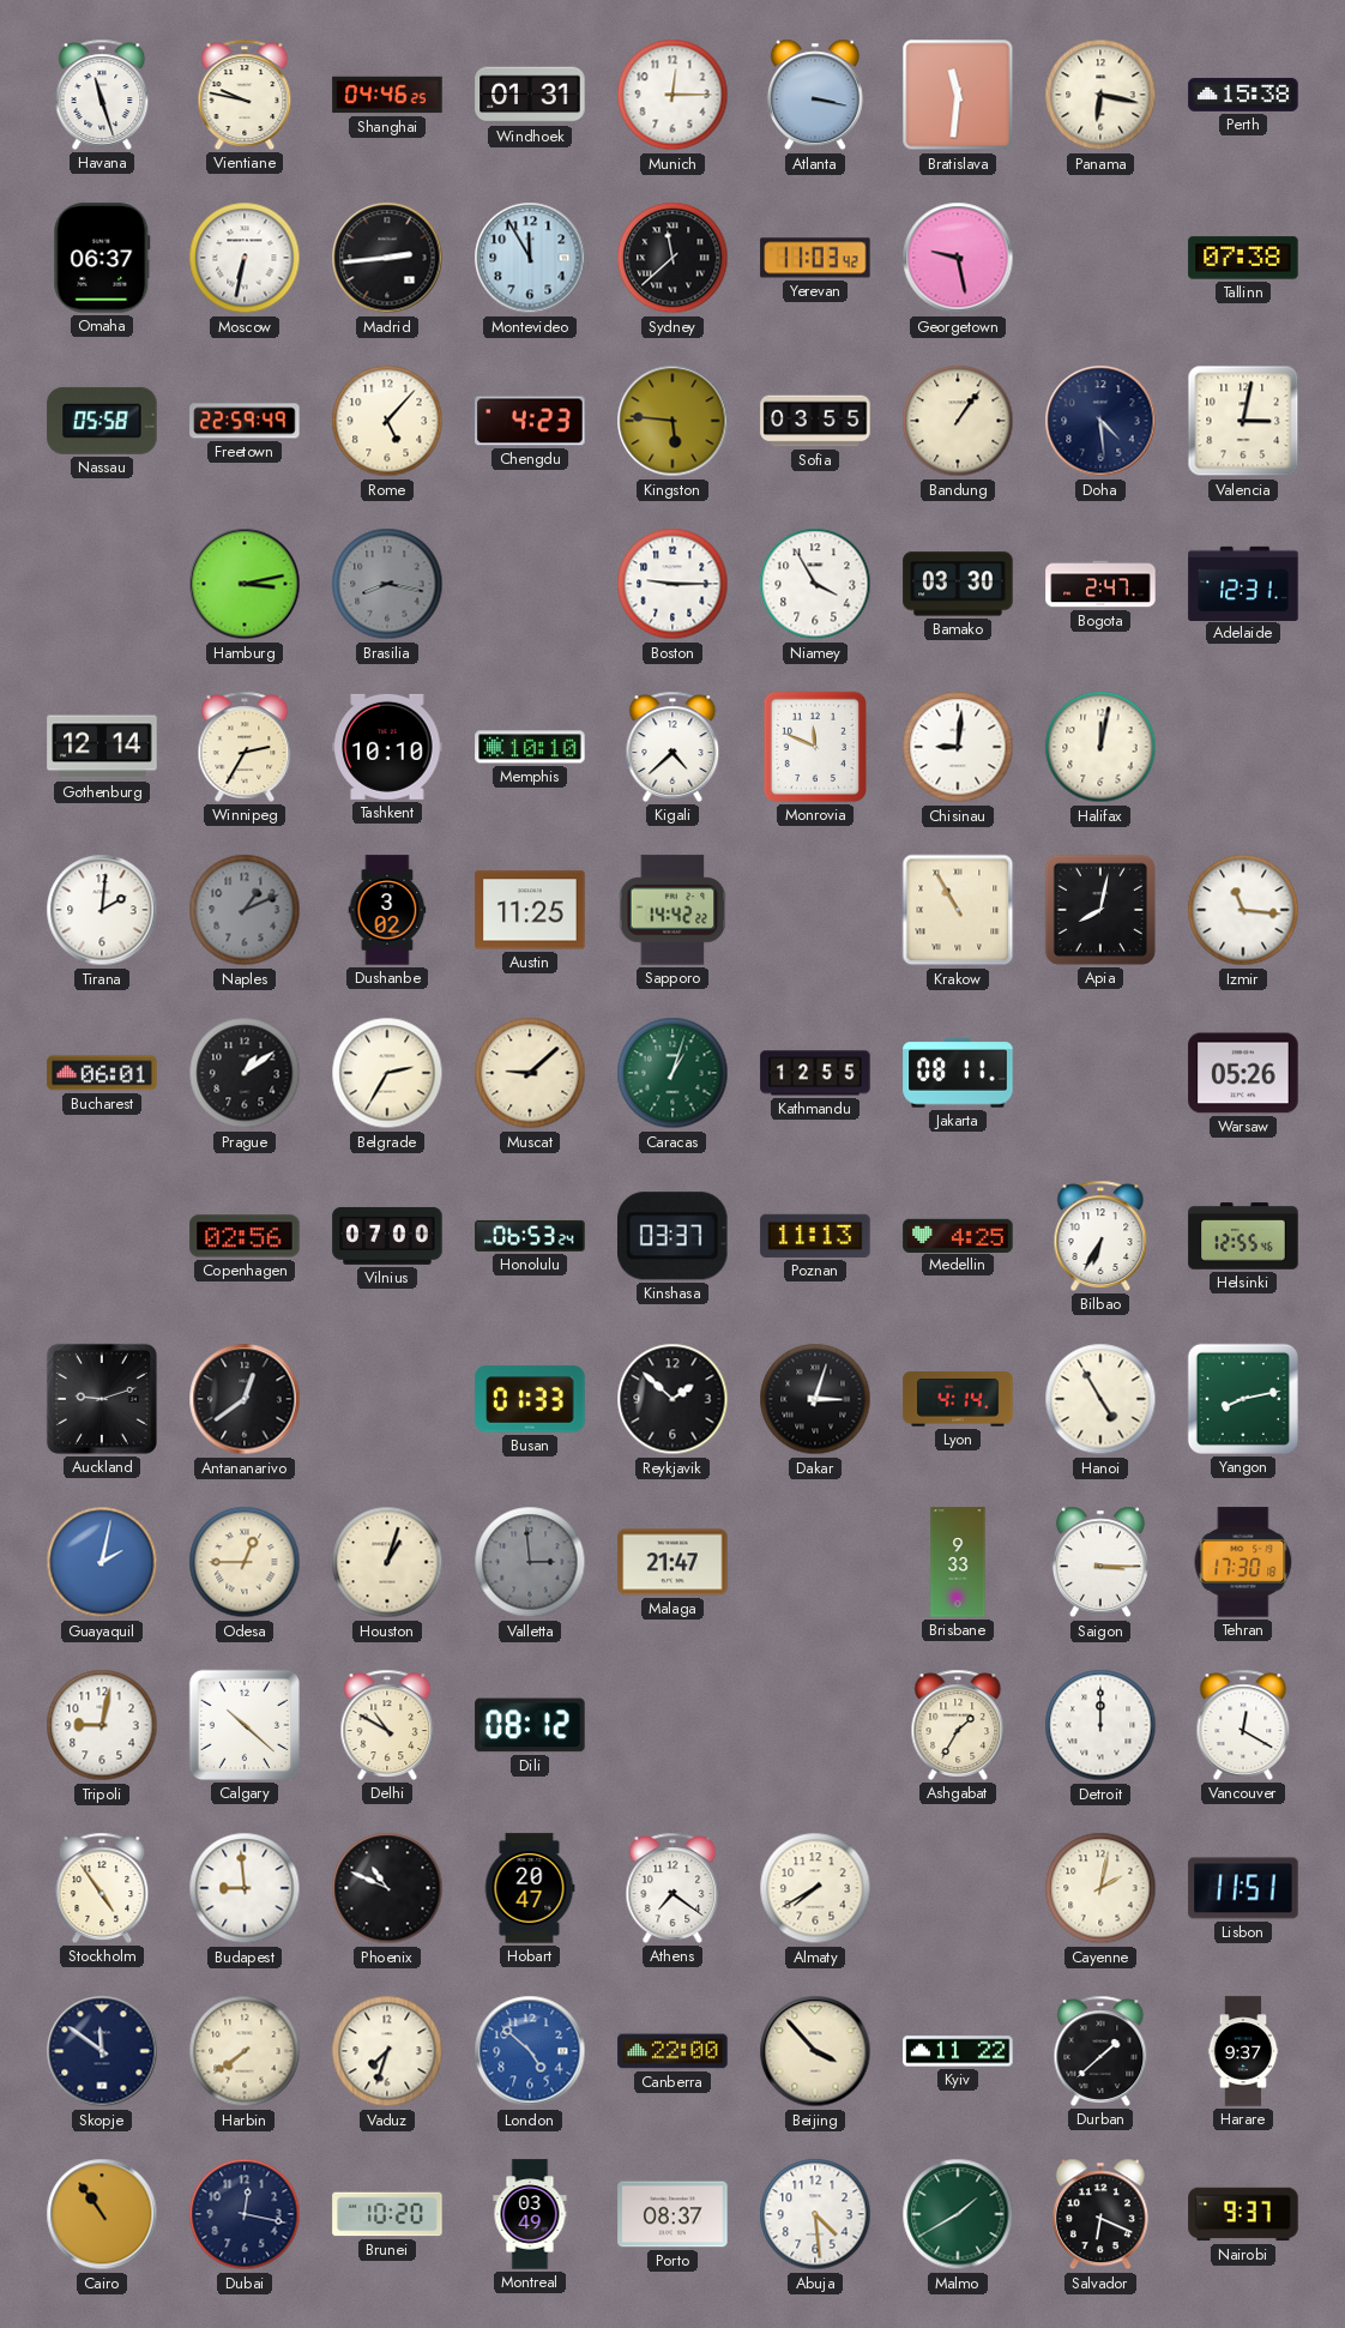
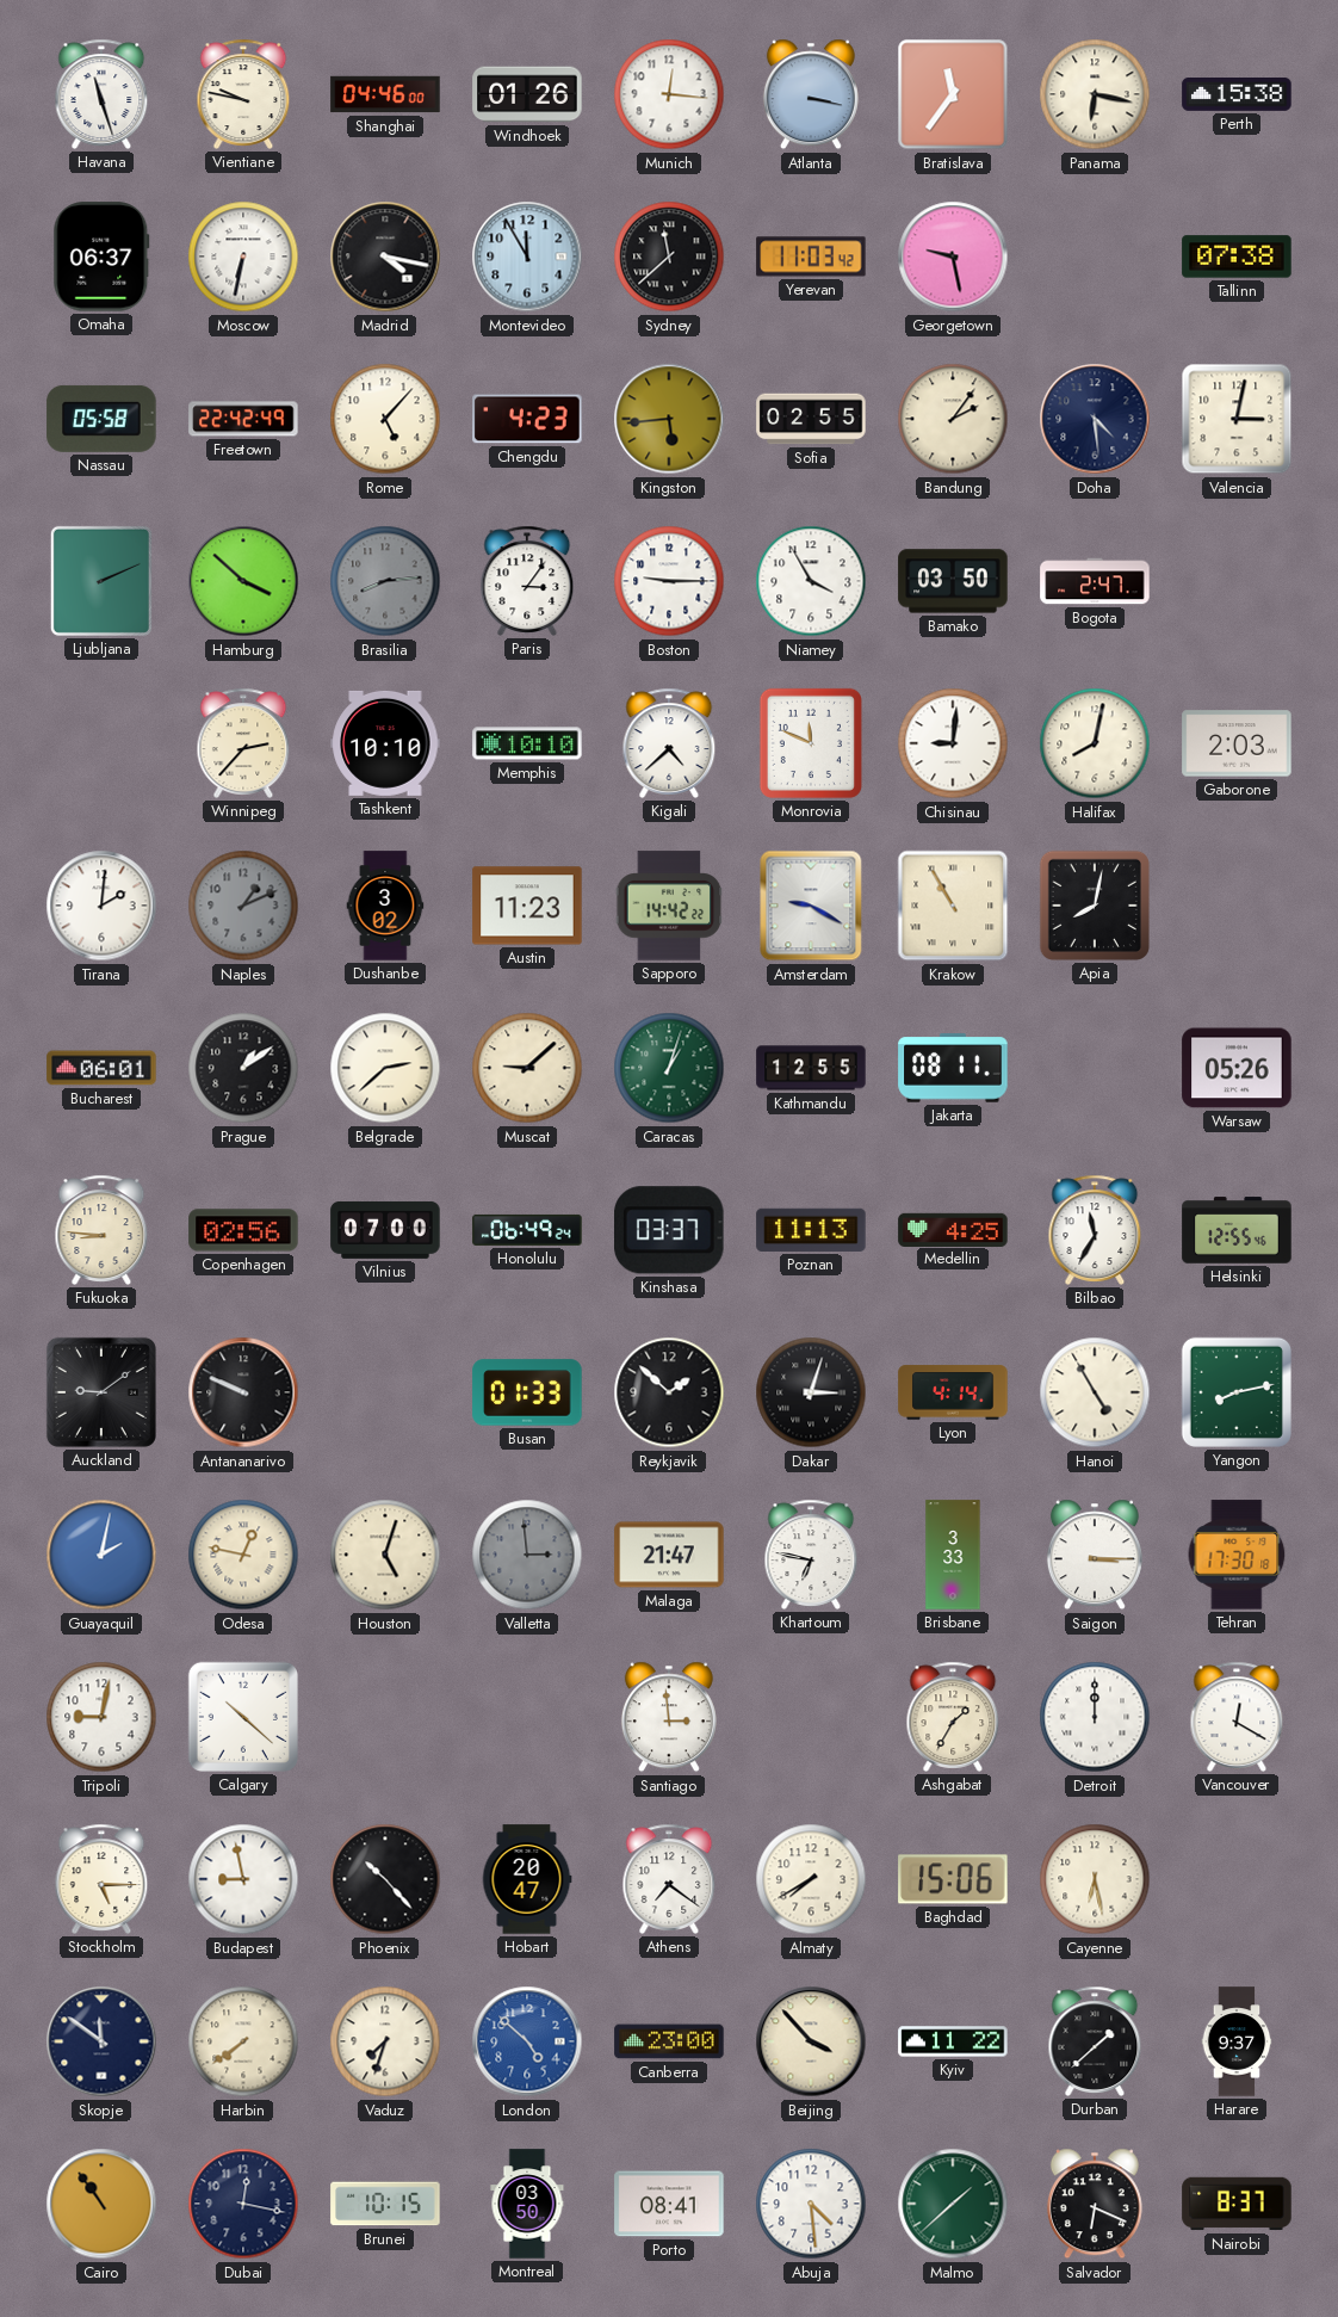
Shanghai: 04:46:25 -> 04:46:00
Windhoek: 01:31 -> 01:26
Munich: 12:15 -> 12:16
Bratislava: 11:31 -> 11:36
Madrid: 2:44 -> 4:17
Freetown: 22:59 -> 22:42
Kingston: 5:46 -> 5:44
Sofia: 03:55 -> 02:55
Bandung: 1:06 -> 2:06
Ljubljana: none -> 2:11
Hamburg: 3:13 -> 3:52
Brasilia: 8:17 -> 8:14
Paris: none -> 3:06
Bamako: 03:30 -> 03:50
Adelaide: 12:31 -> none
Gothenburg: 12:14 -> none
Winnipeg: 2:35 -> 2:37
Halifax: 12:02 -> 8:02
Gaborone: none -> 2:03
Austin: 11:25 -> 11:23
Amsterdam: none -> 9:20
Izmir: 11:16 -> none
Belgrade: 2:35 -> 2:38
Fukuoka: none -> 8:46
Honolulu: 06:53 -> 06:49
Bilbao: 6:35 -> 11:35
Auckland: 9:12 -> 9:09
Antananarivo: 12:39 -> 9:49
Odesa: 12:45 -> 12:47
Houston: 1:03 -> 5:03
Khartoum: none -> 6:47
Brisbane: 9:33 -> 3:33
Delhi: 10:50 -> none
Dili: 08:12 -> none
Santiago: none -> 2:59
Stockholm: 4:54 -> 5:15
Budapest: 8:59 -> 8:58
Phoenix: 10:49 -> 10:23
Baghdad: none -> 15:06
Cayenne: 2:02 -> 6:28
Lisbon: 11:51 -> none
Canberra: 22:00 -> 23:00
Brunei: 10:20 -> 10:15
Montreal: 03:49 -> 03:50
Porto: 08:37 -> 08:41
Malmo: 1:40 -> 1:38
Nairobi: 9:37 -> 8:37
